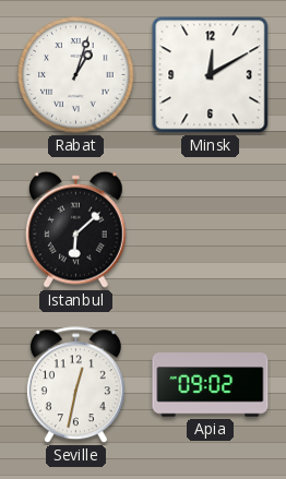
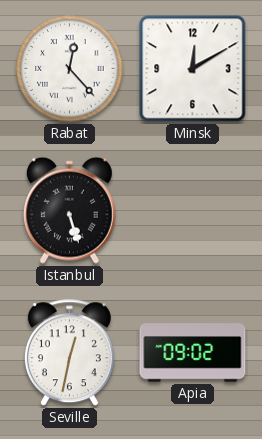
Rabat: 1:03 -> 12:23
Istanbul: 6:08 -> 5:27
